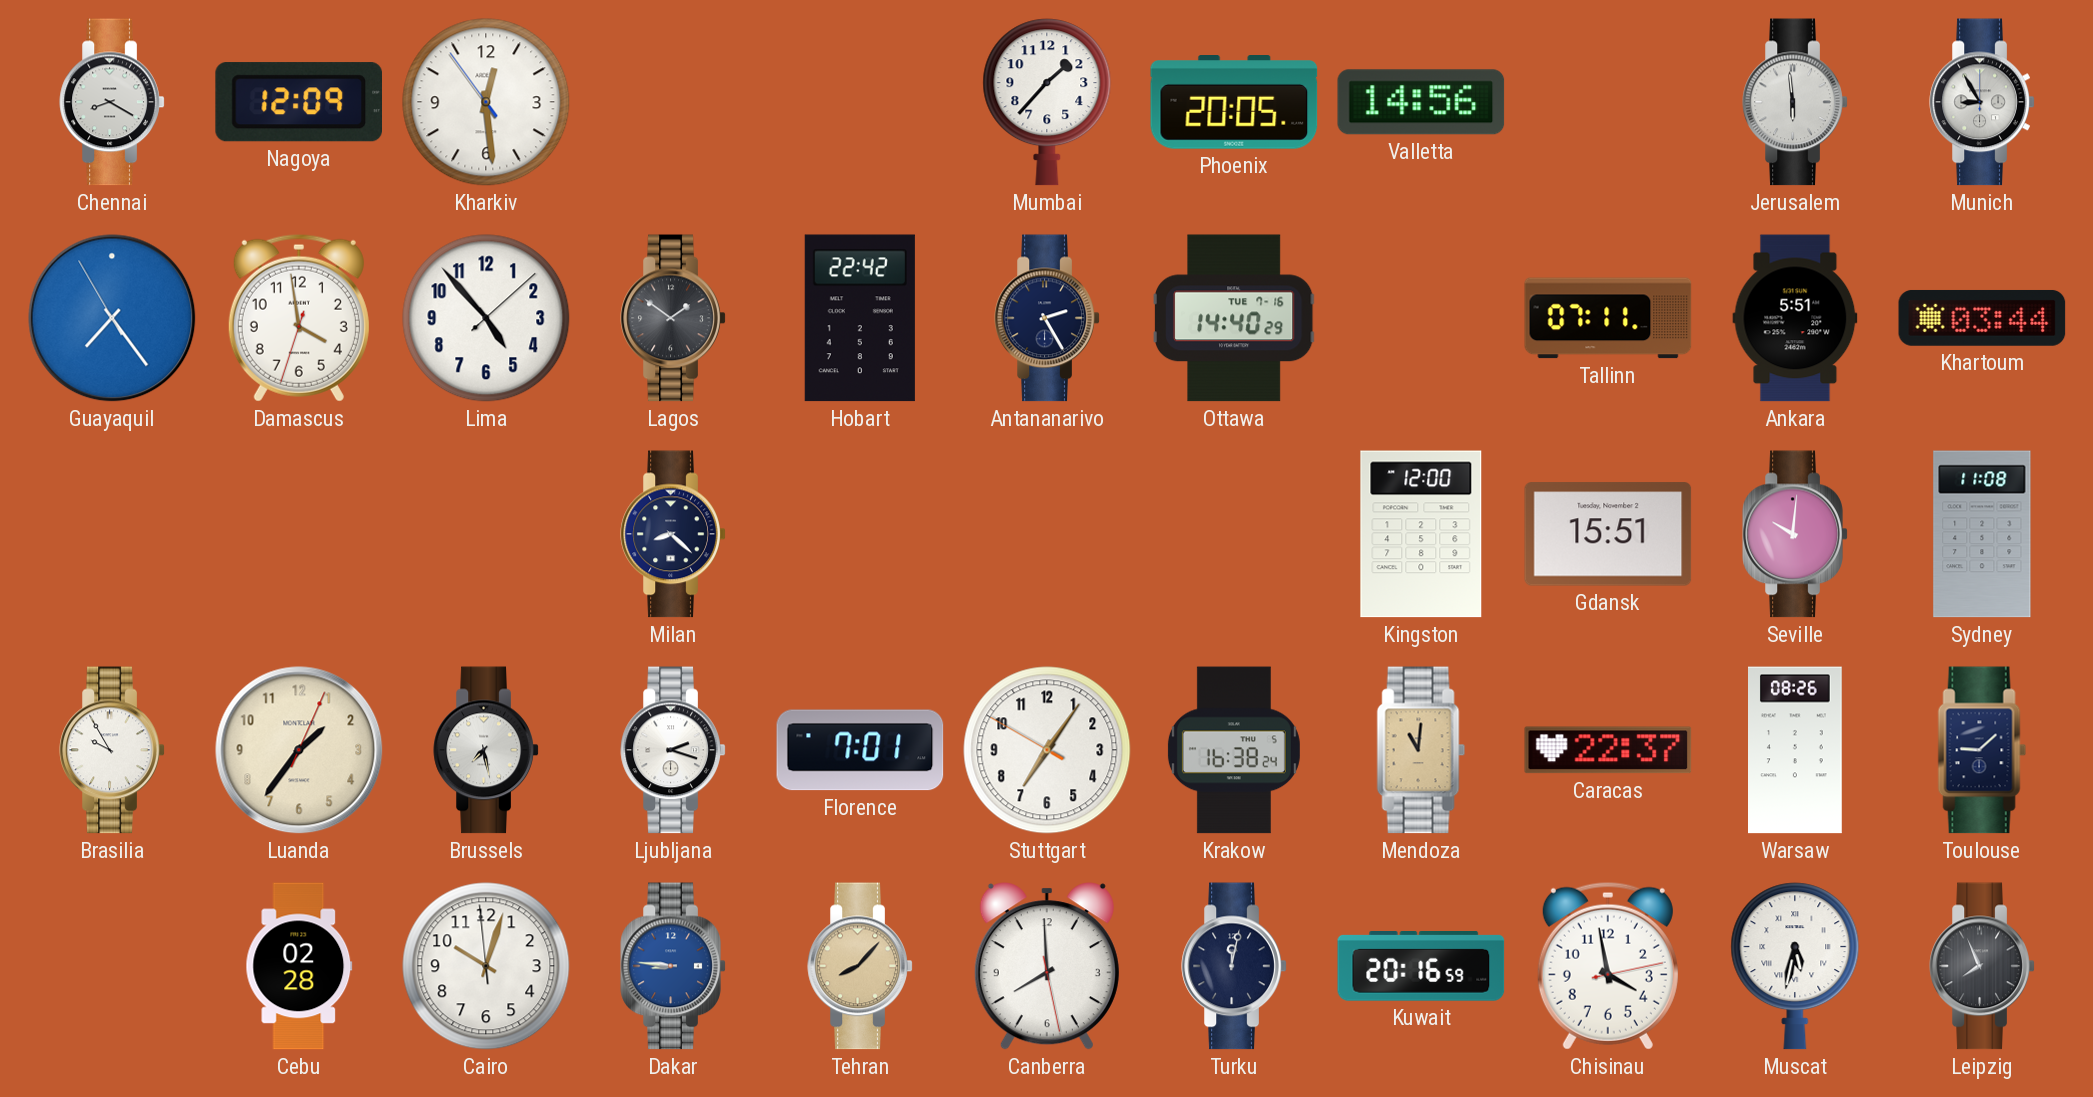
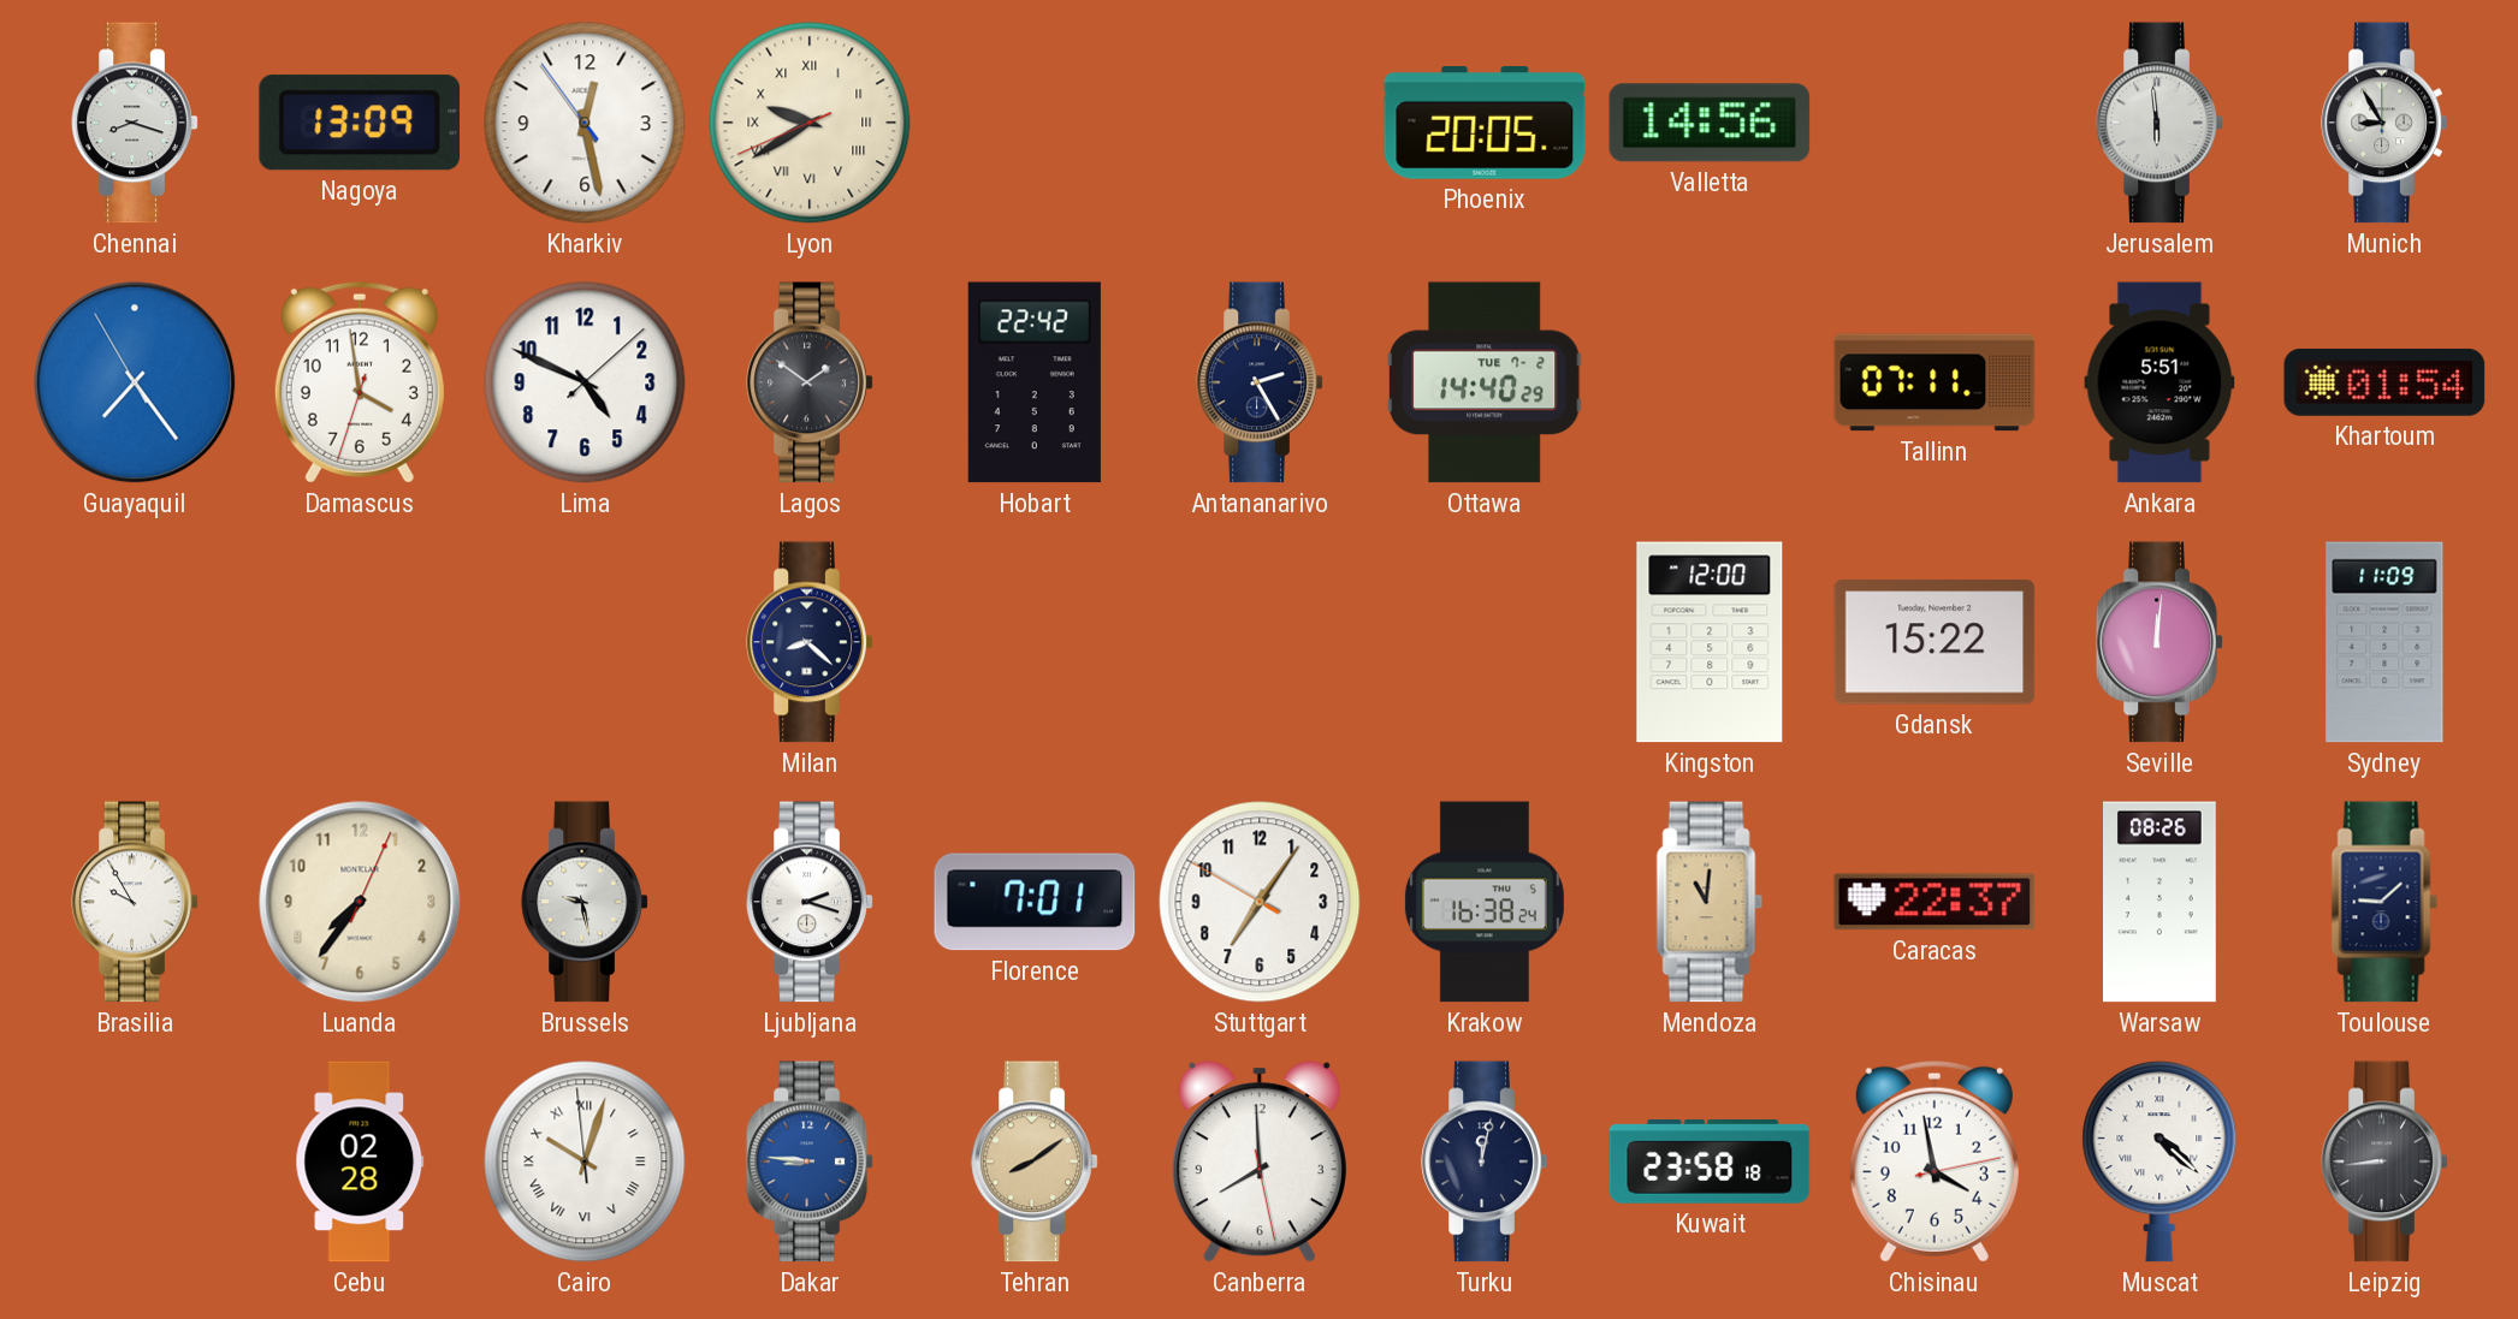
Chennai: 8:20 -> 8:18
Nagoya: 12:09 -> 13:09
Kharkiv: 12:28 -> 12:27
Lyon: none -> 9:39
Mumbai: 1:37 -> none
Lima: 4:53 -> 4:49
Ottawa date: TUE 7-16 -> TUE 7-2
Khartoum: 03:44 -> 01:54
Gdansk: 15:51 -> 15:22
Seville: 10:01 -> 12:01
Sydney: 11:08 -> 11:09
Luanda: 1:36 -> 7:36
Brussels: 7:28 -> 9:28
Cairo numerals: Arabic -> Roman
Tehran: 8:07 -> 8:09
Kuwait: 20:16 -> 23:58
Muscat: 5:32 -> 4:22
Leipzig: 7:56 -> 8:44
